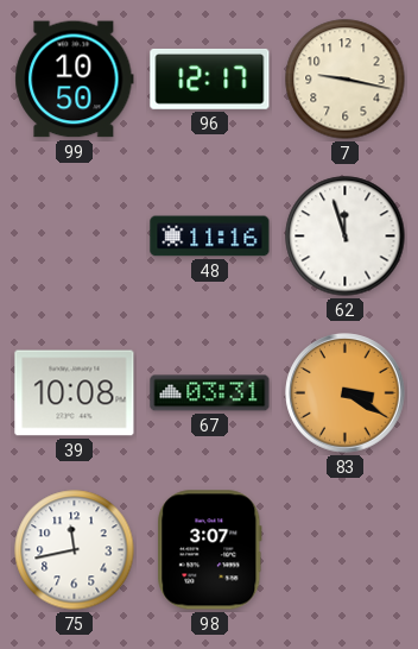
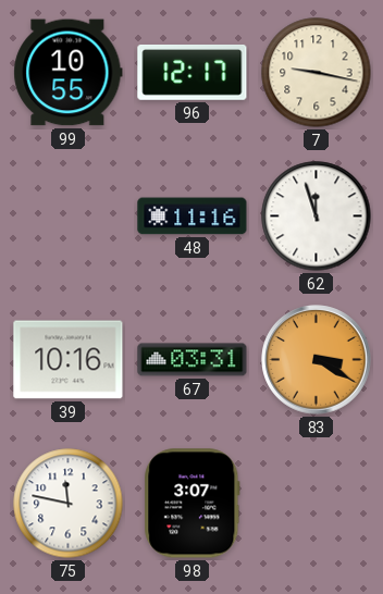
99: 10:50 -> 10:55
39: 10:08 -> 10:16
75: 11:43 -> 11:47
